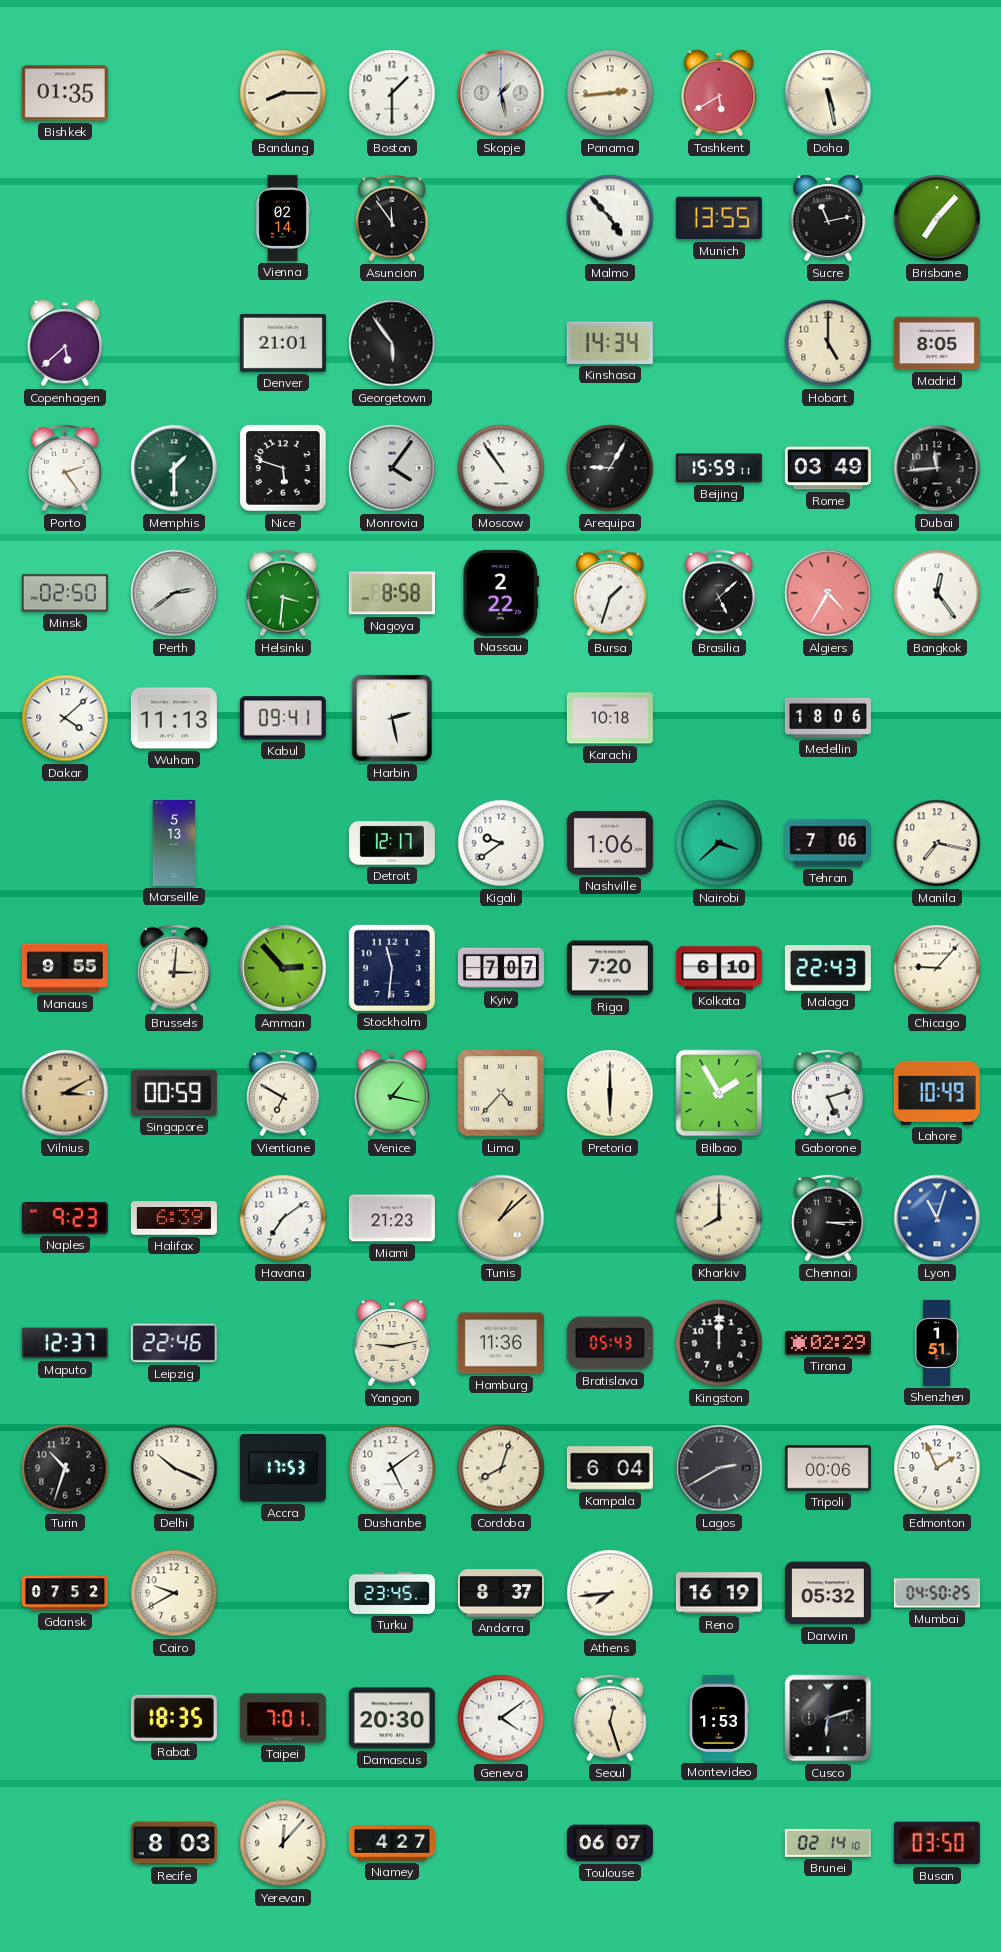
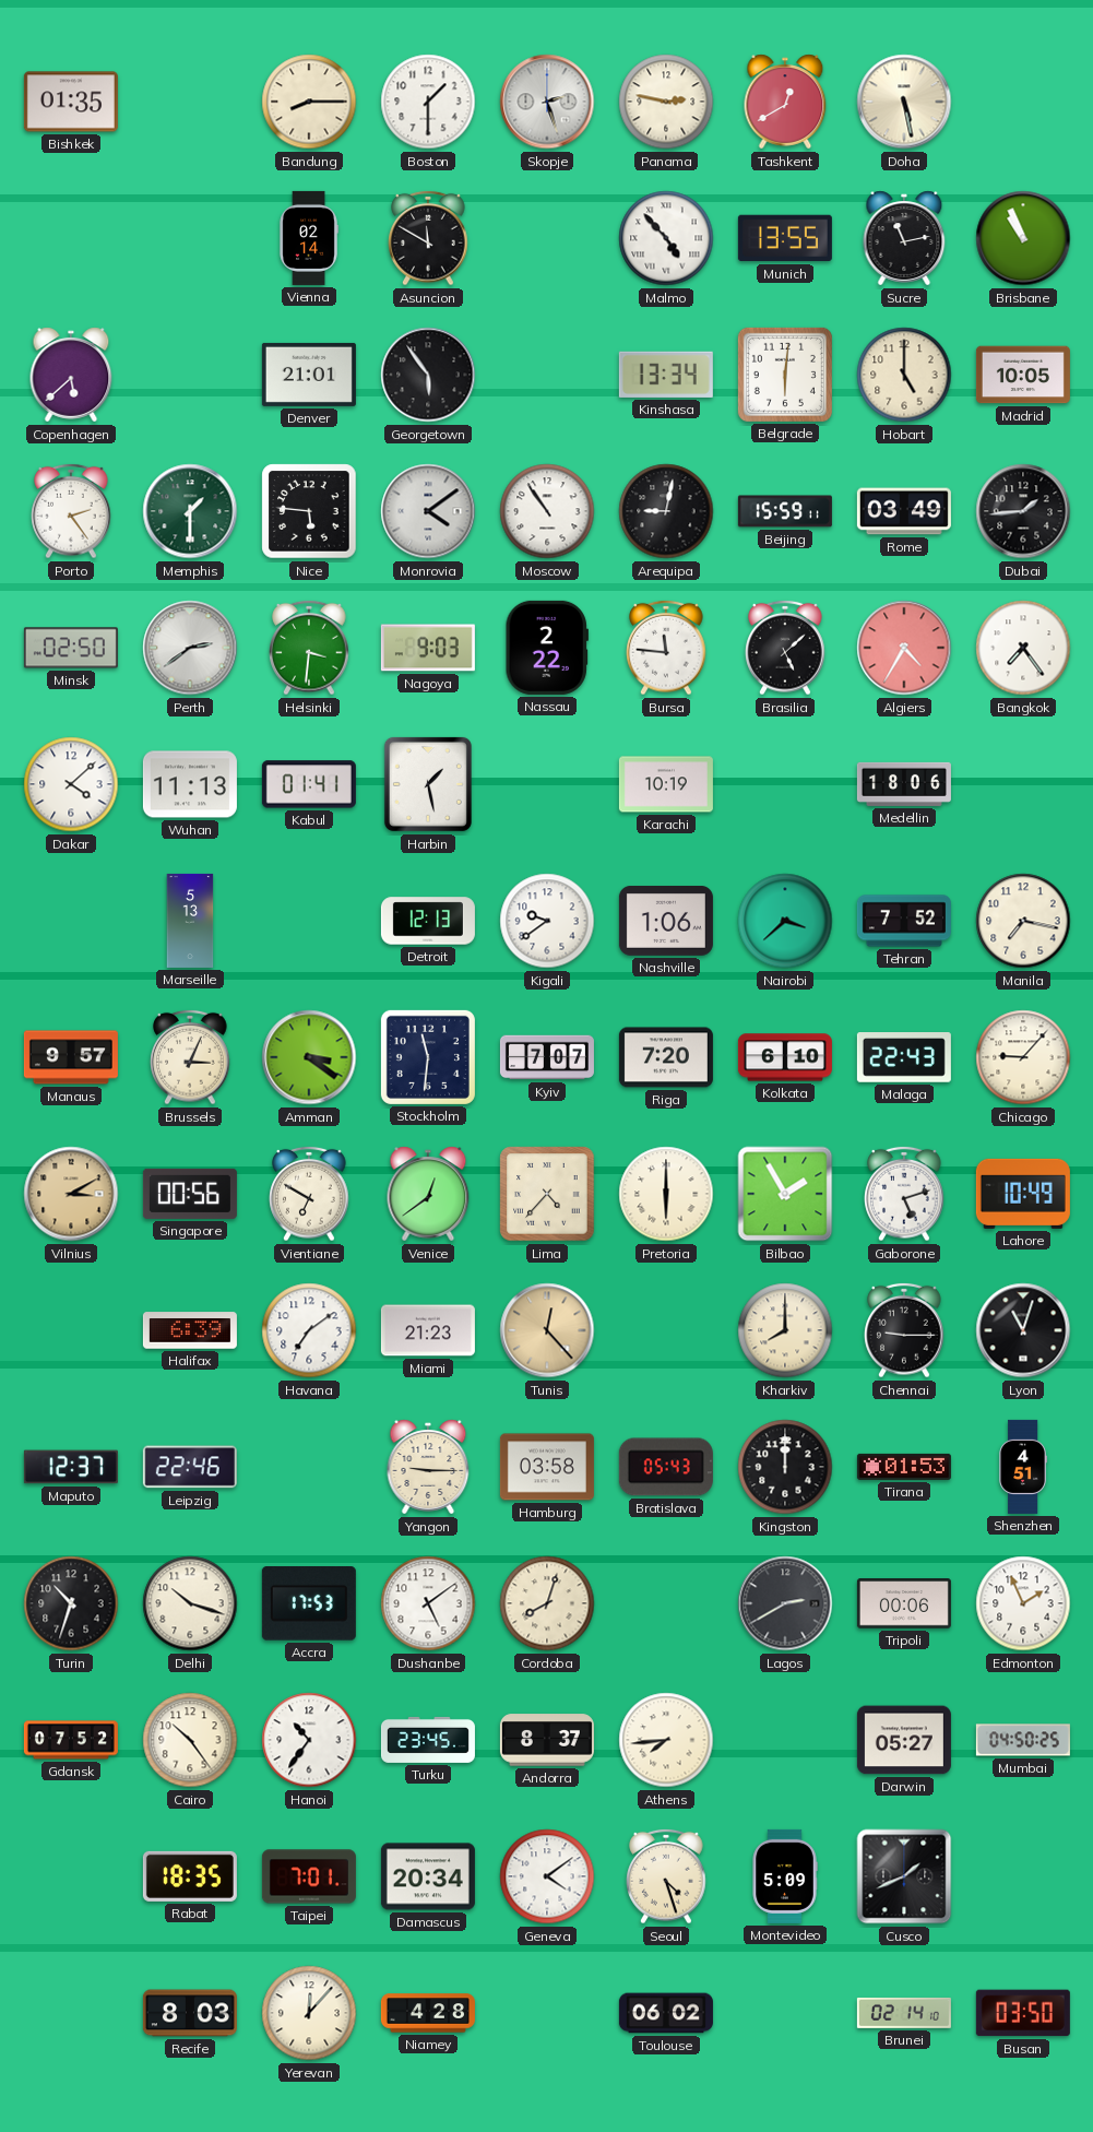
Skopje: 1:28 -> 2:27
Panama: 2:44 -> 2:47
Tashkent: 5:40 -> 12:40
Asuncion: 11:54 -> 11:50
Brisbane: 7:07 -> 10:56
Kinshasa: 14:34 -> 13:34
Belgrade: none -> 6:01
Madrid: 8:05 -> 10:05
Nice: 5:48 -> 5:46
Monrovia: 4:06 -> 4:09
Arequipa: 9:05 -> 9:02
Dubai: 11:44 -> 1:44
Nagoya: 8:58 -> 9:03
Bursa: 1:33 -> 11:46
Bangkok: 12:24 -> 7:24
Kabul: 09:41 -> 01:41
Harbin: 2:28 -> 1:28
Karachi: 10:18 -> 10:19
Detroit: 12:17 -> 12:13
Tehran: 7:06 -> 7:52
Manaus: 9:55 -> 9:57
Brussels: 3:01 -> 3:04
Amman: 2:53 -> 3:21
Singapore: 00:59 -> 00:56
Venice: 1:17 -> 12:39
Naples: 9:23 -> none
Tunis: 1:08 -> 12:23
Chennai: 3:15 -> 9:15
Lyon dial: blue -> black
Yangon: 9:13 -> 9:15
Hamburg: 11:36 -> 03:58
Tirana: 02:29 -> 01:53
Shenzhen: 1:51 -> 4:51
Delhi: 10:19 -> 10:18
Kampala: 6:04 -> none
Cairo: 9:40 -> 10:24
Hanoi: none -> 10:36
Reno: 16:19 -> none
Darwin: 05:32 -> 05:27
Damascus: 20:30 -> 20:34
Seoul: 12:27 -> 4:27
Montevideo: 1:53 -> 5:09
Cusco: 6:12 -> 1:41
Niamey: 4:27 -> 4:28
Toulouse: 06:07 -> 06:02
